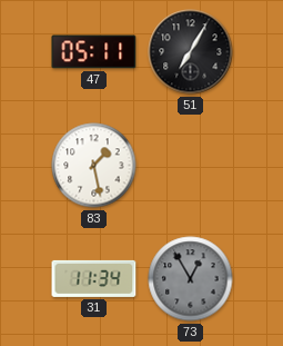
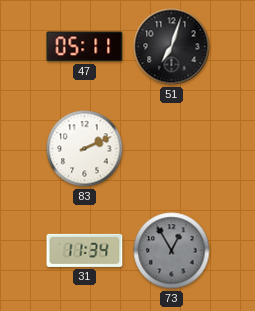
51: 7:05 -> 7:03
83: 1:28 -> 2:11
